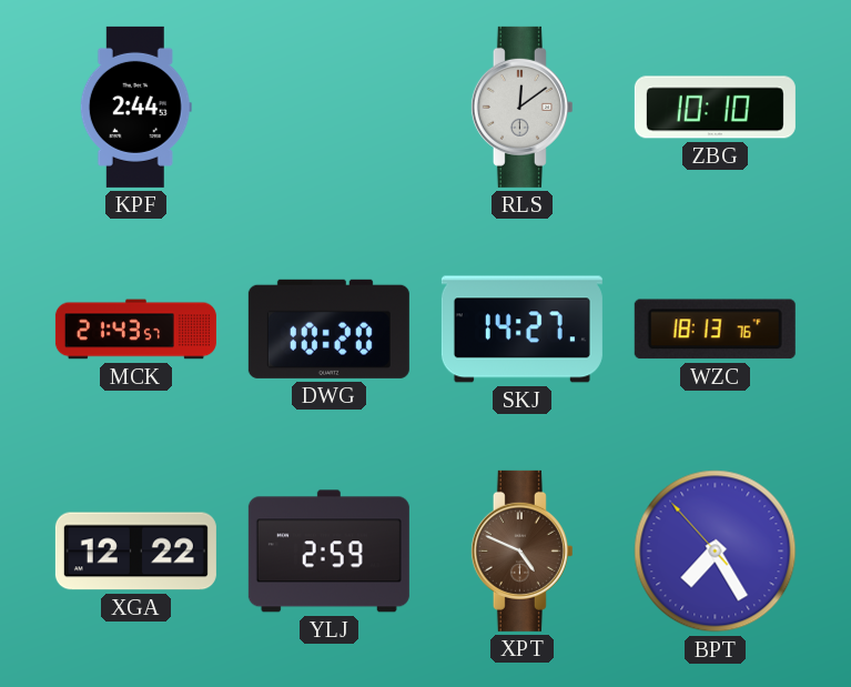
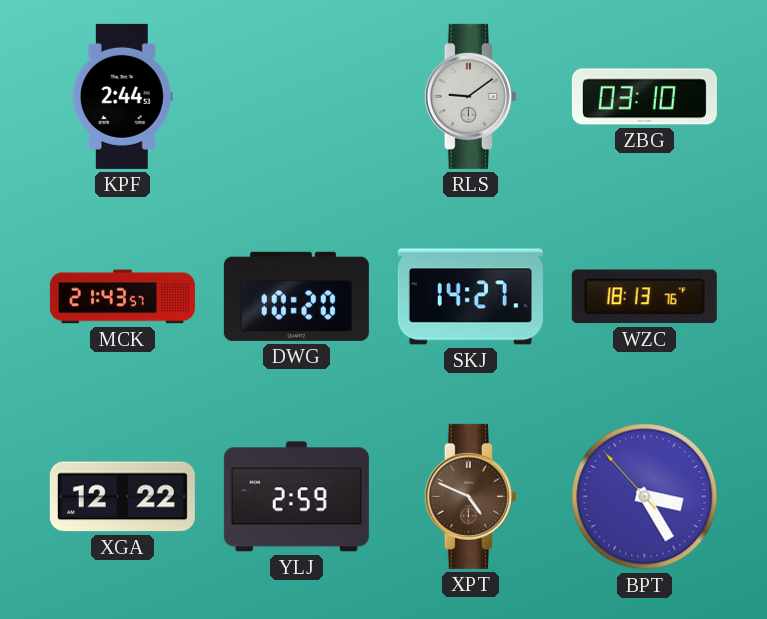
RLS: 12:09 -> 9:09
ZBG: 10:10 -> 03:10
BPT: 7:24 -> 3:24
